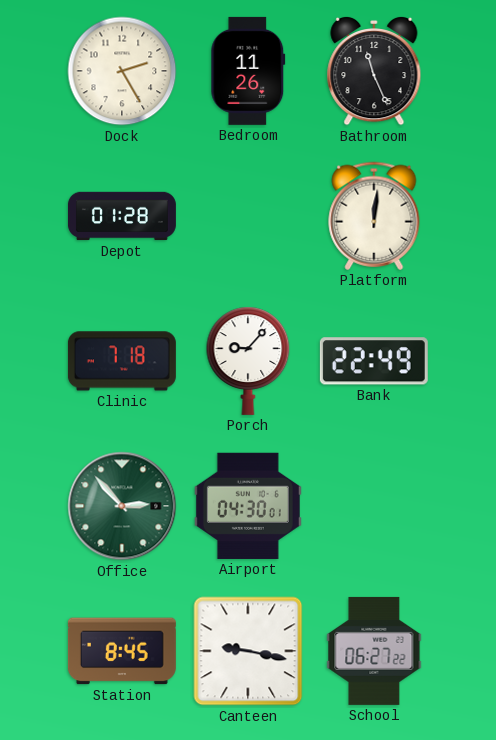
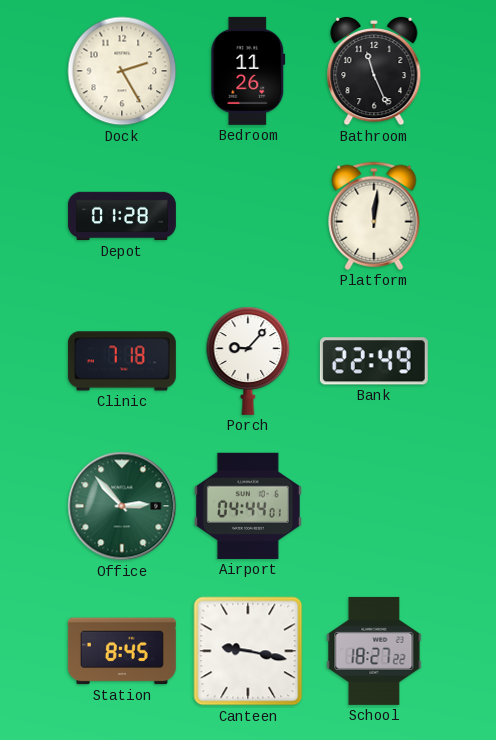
Airport: 04:30 -> 04:44
School: 06:27 -> 18:27
